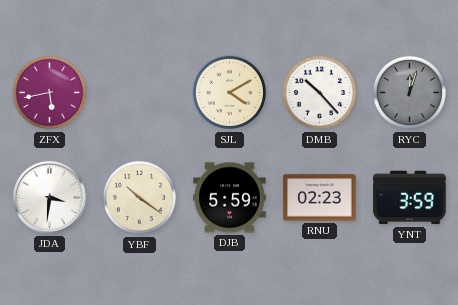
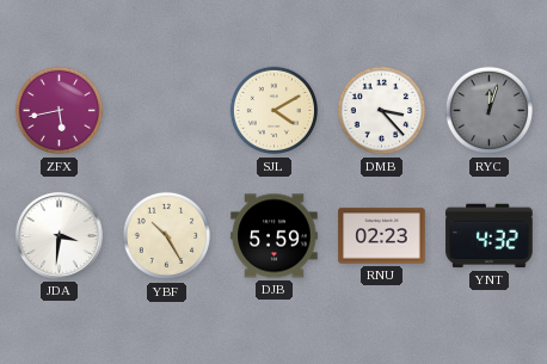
DMB: 10:23 -> 3:23
YBF: 10:21 -> 10:25
YNT: 3:59 -> 4:32
